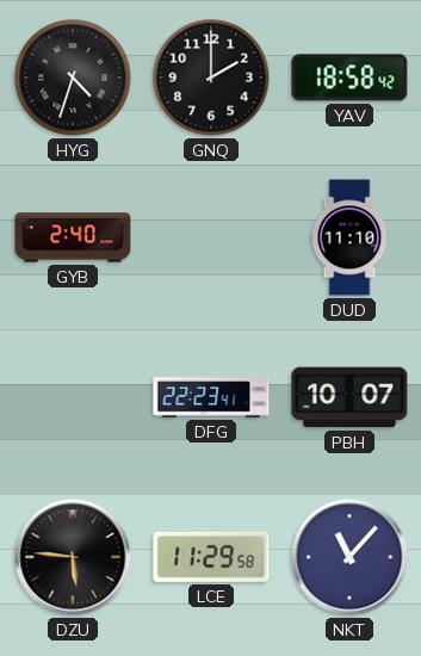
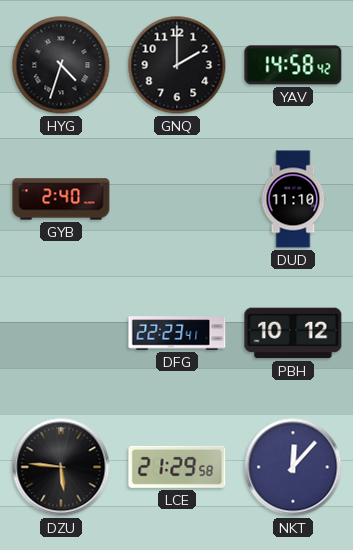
YAV: 18:58 -> 14:58
PBH: 10:07 -> 10:12
LCE: 11:29 -> 21:29
NKT: 11:07 -> 12:07
